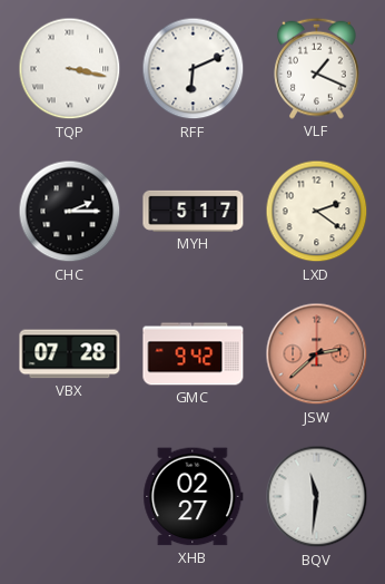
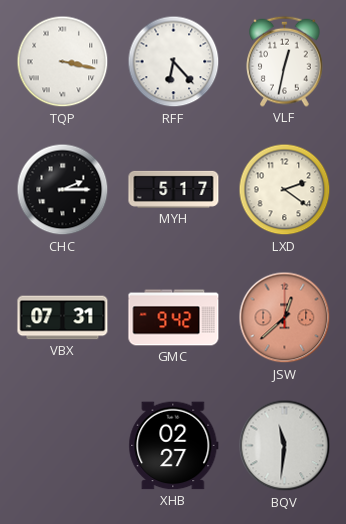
RFF: 6:11 -> 6:23
VLF: 1:19 -> 12:32
VBX: 07:28 -> 07:31
JSW: 2:38 -> 12:38
